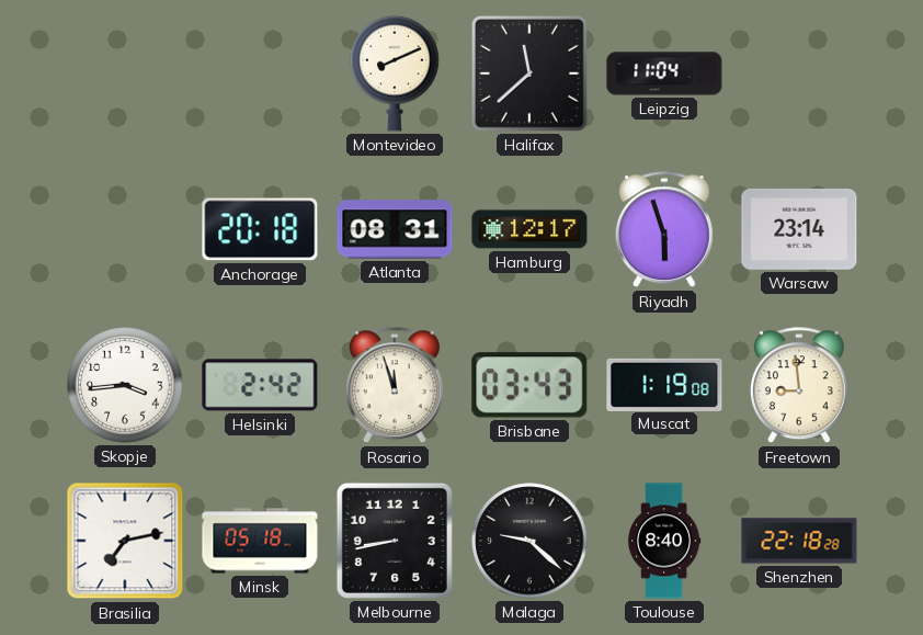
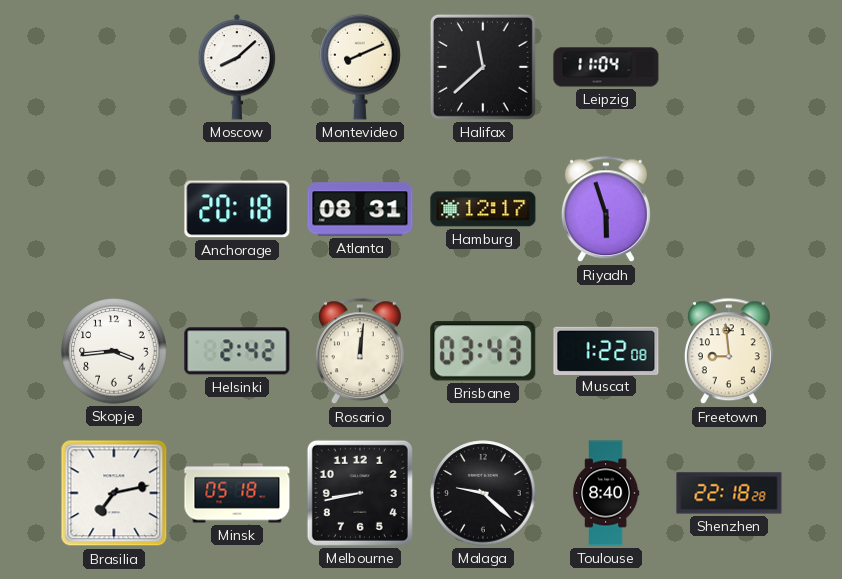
Moscow: none -> 8:08
Warsaw: 23:14 -> none
Rosario: 11:57 -> 12:01
Muscat: 1:19 -> 1:22
